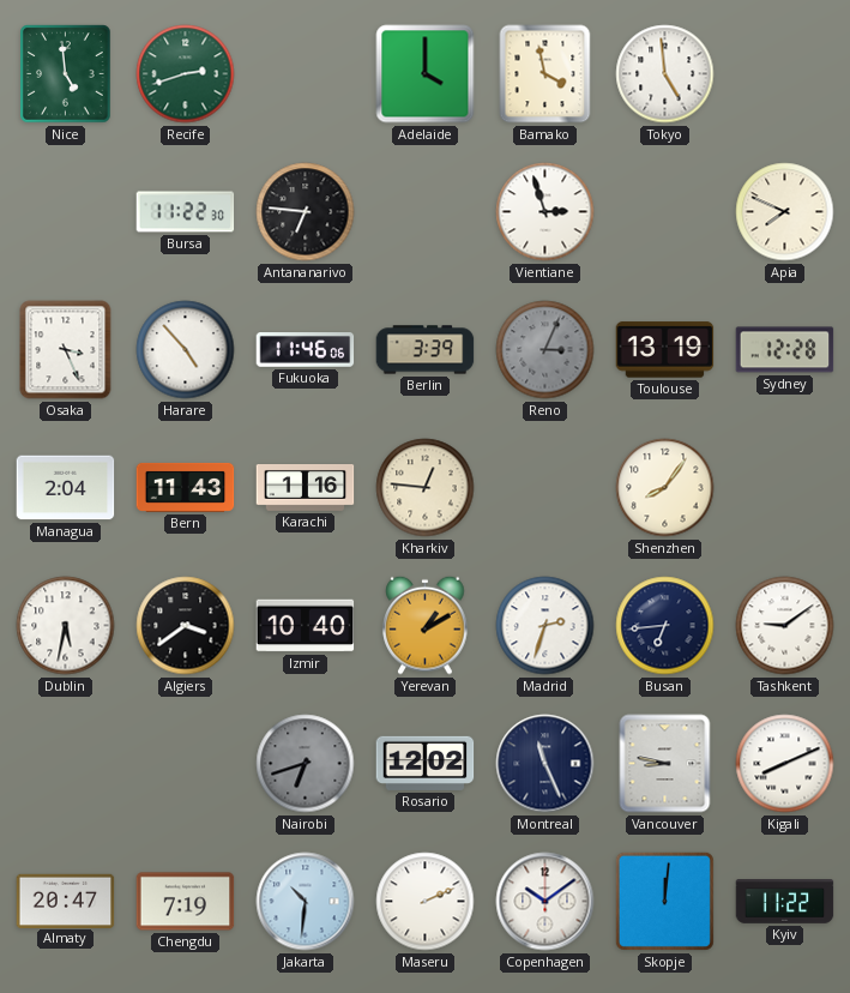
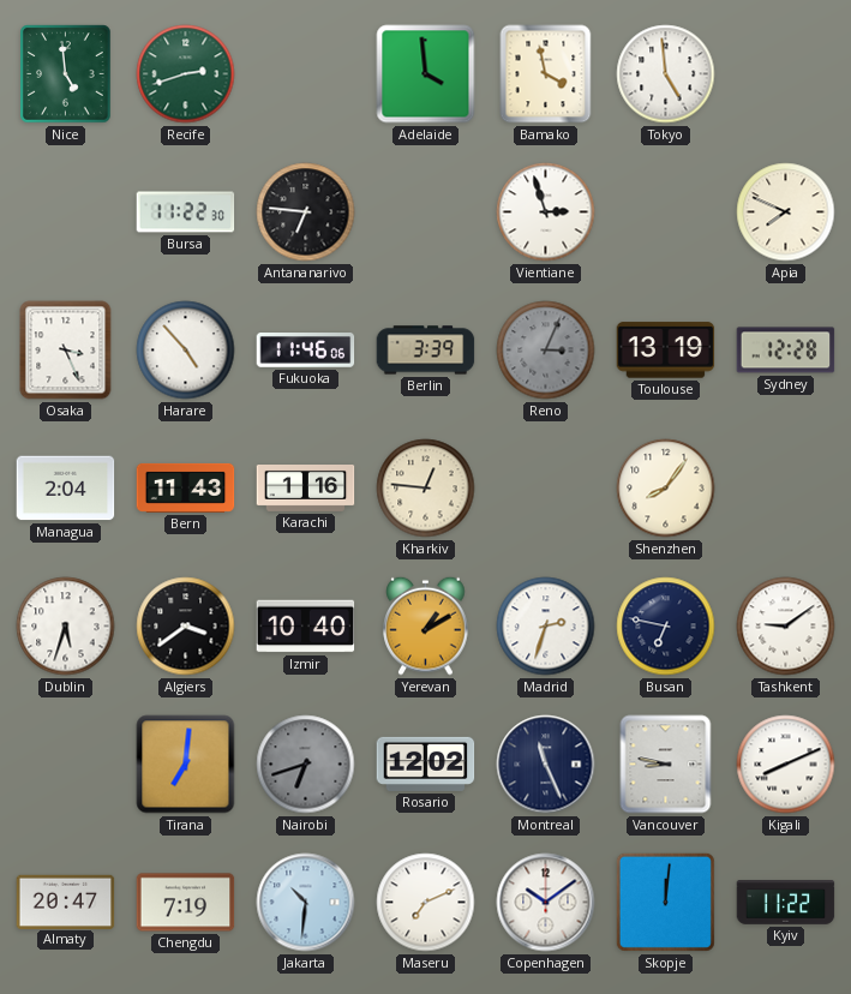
Adelaide: 4:00 -> 3:59
Dublin: 5:32 -> 5:33
Busan: 6:44 -> 6:47
Tirana: none -> 7:01
Maseru: 2:11 -> 7:11
